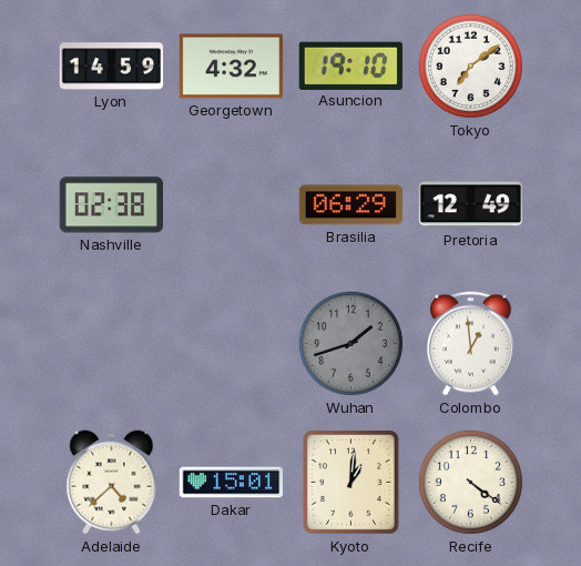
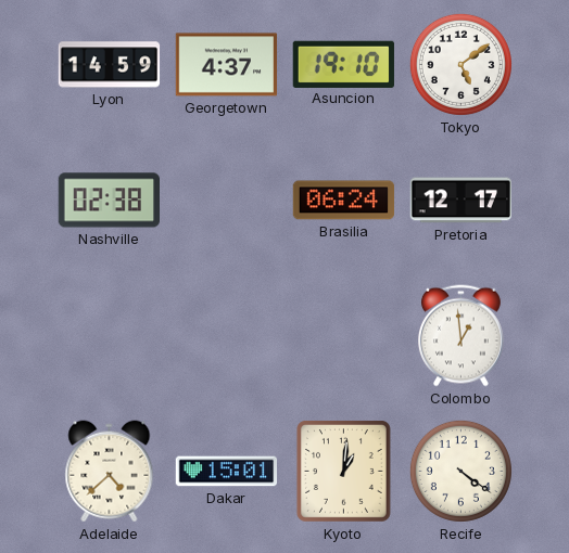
Georgetown: 4:32 -> 4:37
Tokyo: 7:09 -> 5:09
Brasilia: 06:29 -> 06:24
Pretoria: 12:49 -> 12:17
Wuhan: 1:42 -> none
